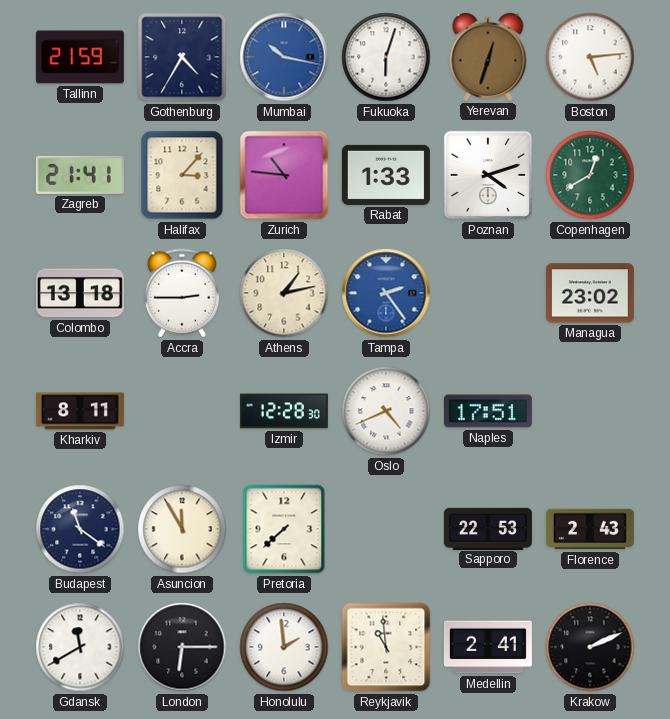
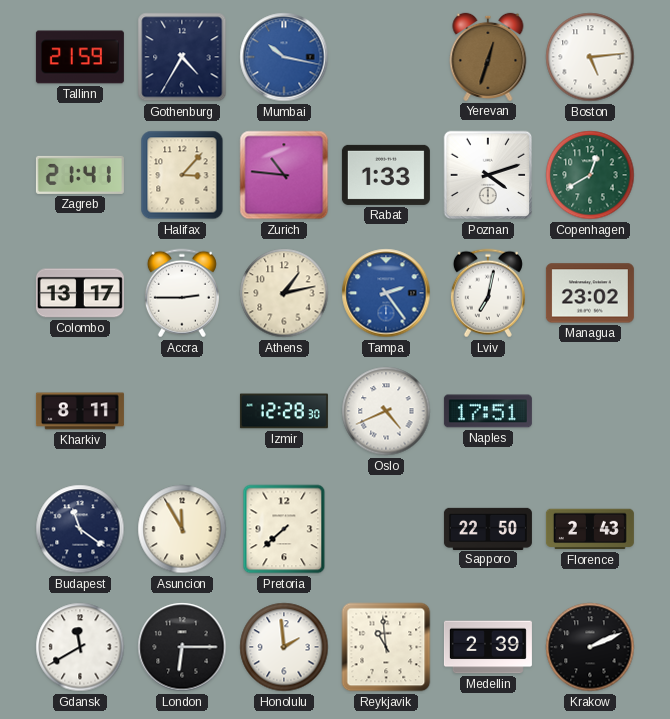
Fukuoka: 6:03 -> none
Colombo: 13:18 -> 13:17
Lviv: none -> 7:02
Sapporo: 22:53 -> 22:50
Medellin: 2:41 -> 2:39
